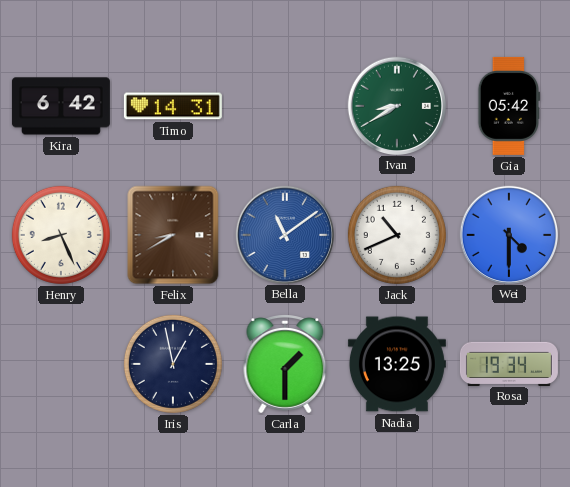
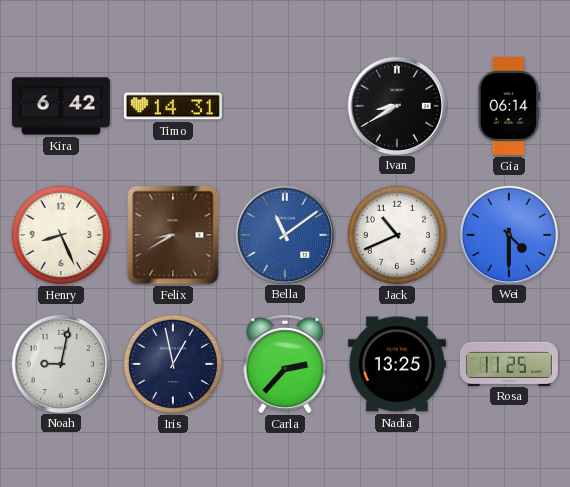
Ivan dial: green -> black
Gia: 05:42 -> 06:14
Noah: none -> 9:02
Carla: 1:30 -> 2:37
Rosa: 19:34 -> 11:25
